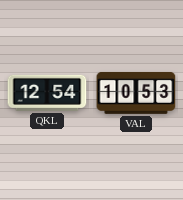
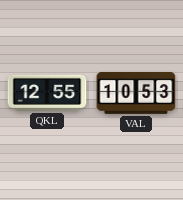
QKL: 12:54 -> 12:55
